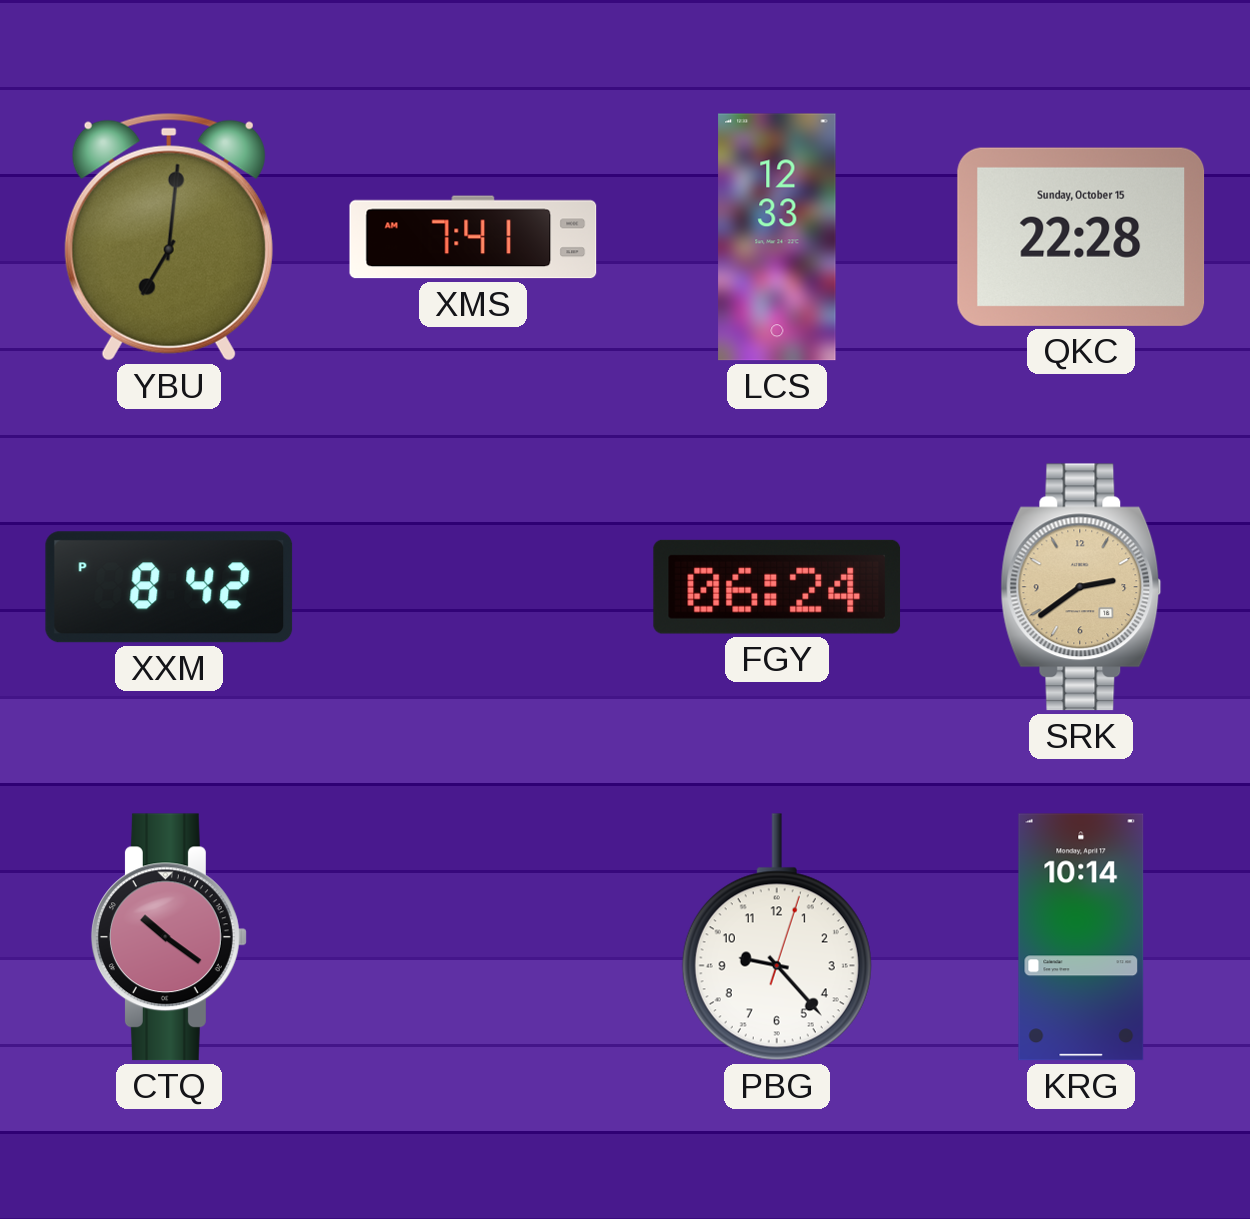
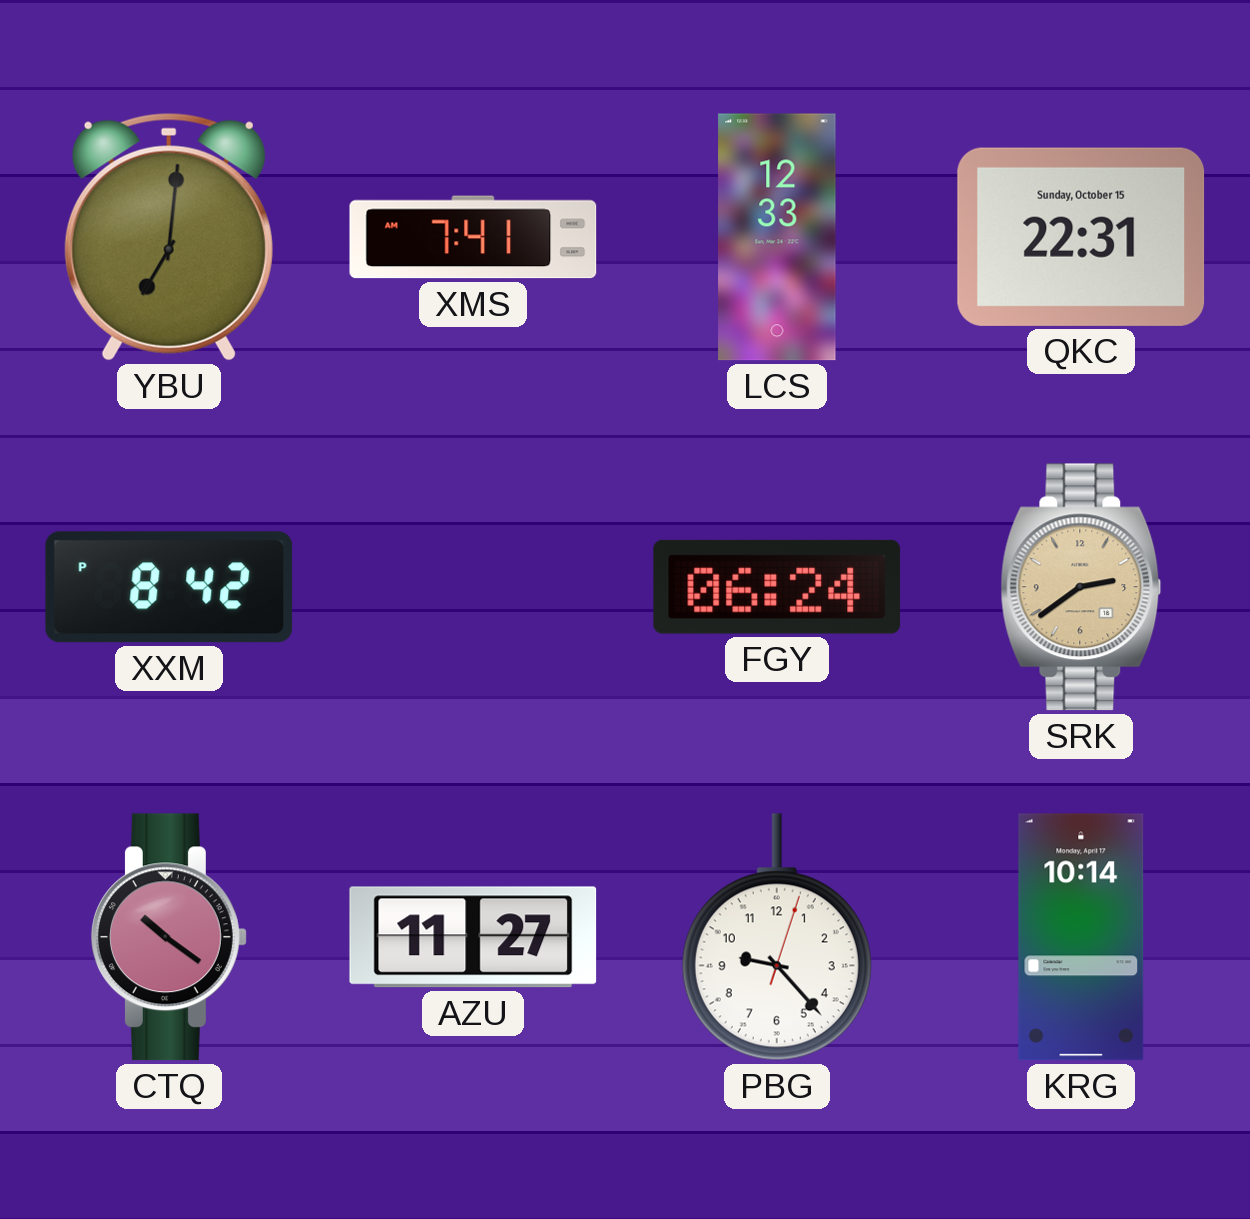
QKC: 22:28 -> 22:31
AZU: none -> 11:27
